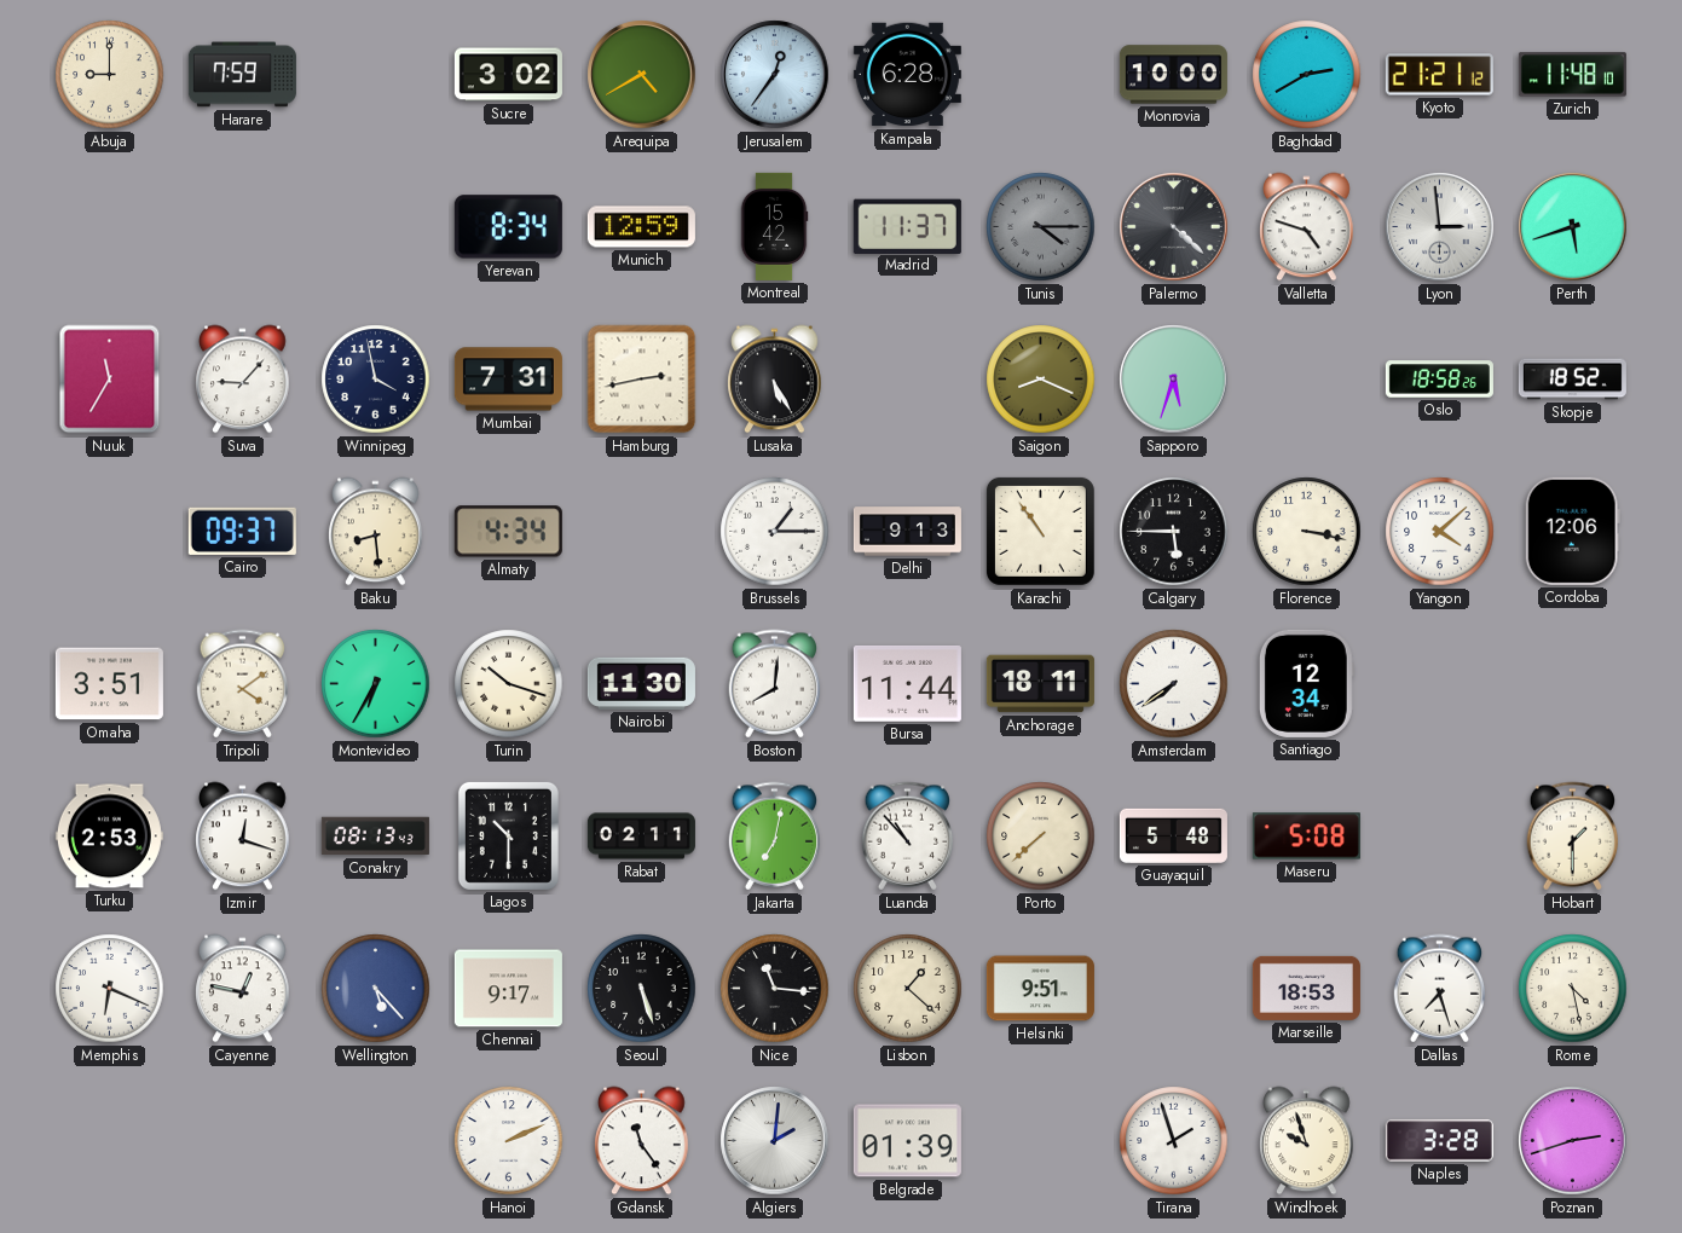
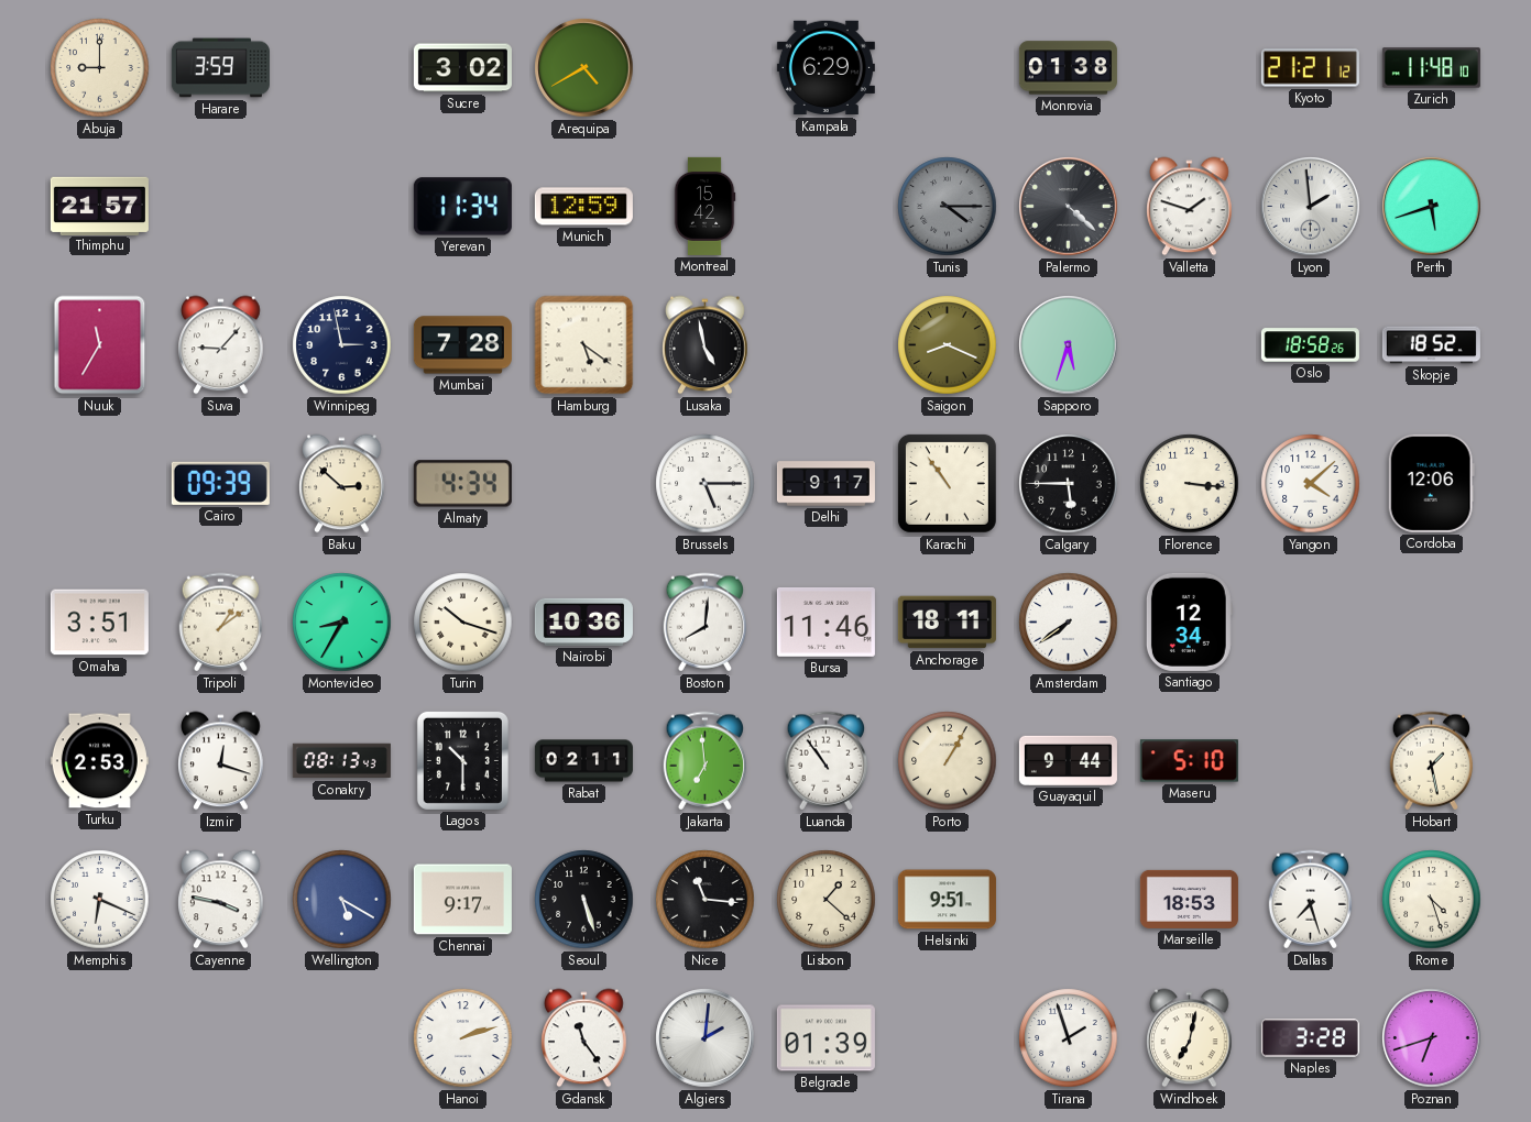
Harare: 7:59 -> 3:59
Jerusalem: 12:36 -> none
Kampala: 6:28 -> 6:29
Monrovia: 10:00 -> 01:38
Baghdad: 2:40 -> none
Thimphu: none -> 21:57
Yerevan: 8:34 -> 11:34
Madrid: 11:37 -> none
Valletta: 4:48 -> 1:48
Lyon: 2:59 -> 1:59
Winnipeg: 3:58 -> 2:58
Mumbai: 7:31 -> 7:28
Hamburg: 2:43 -> 5:21
Lusaka: 5:25 -> 4:58
Cairo: 09:37 -> 09:39
Baku: 8:29 -> 2:52
Brussels: 1:15 -> 5:15
Delhi: 9:13 -> 9:17
Florence: 3:17 -> 3:16
Tripoli: 4:09 -> 1:09
Montevideo: 6:35 -> 8:35
Nairobi: 11:30 -> 10:36
Bursa: 11:44 -> 11:46
Jakarta: 7:02 -> 6:59
Luanda: 10:53 -> 10:54
Porto: 7:38 -> 1:05
Guayaquil: 5:48 -> 9:44
Maseru: 5:08 -> 5:10
Hobart: 1:30 -> 1:28
Cayenne: 12:47 -> 3:47
Wellington: 5:23 -> 5:20
Rome: 4:28 -> 4:27
Hanoi: 2:11 -> 2:12
Windhoek: 9:57 -> 7:02
Poznan: 2:42 -> 6:42
